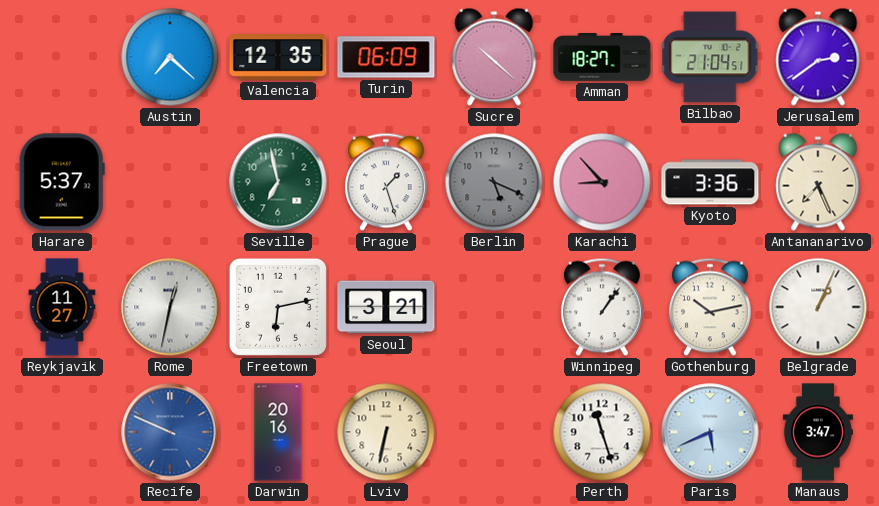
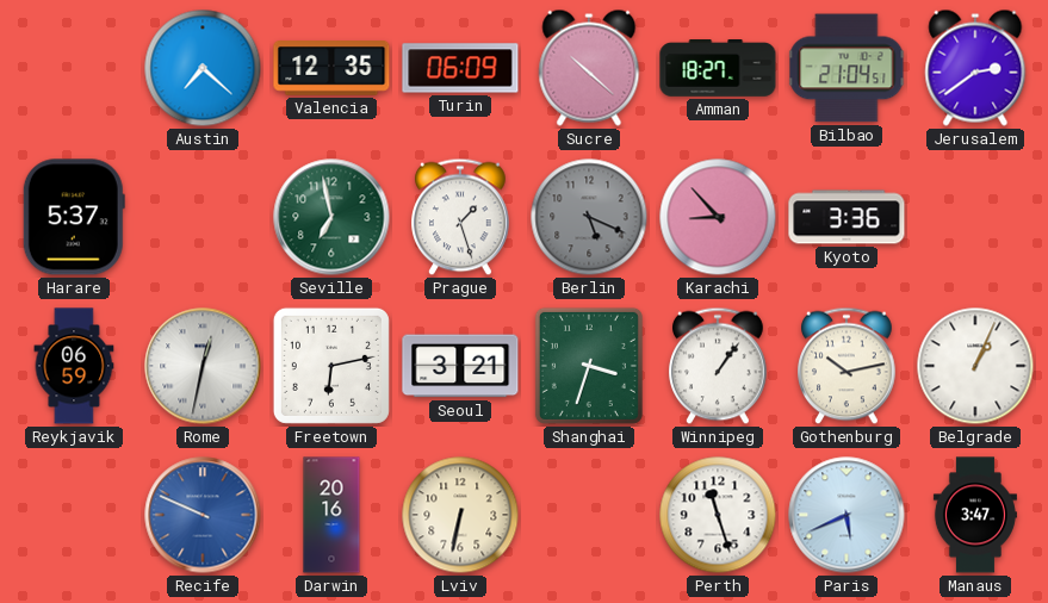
Antananarivo: 7:26 -> none
Reykjavik: 11:27 -> 06:59
Shanghai: none -> 3:33
